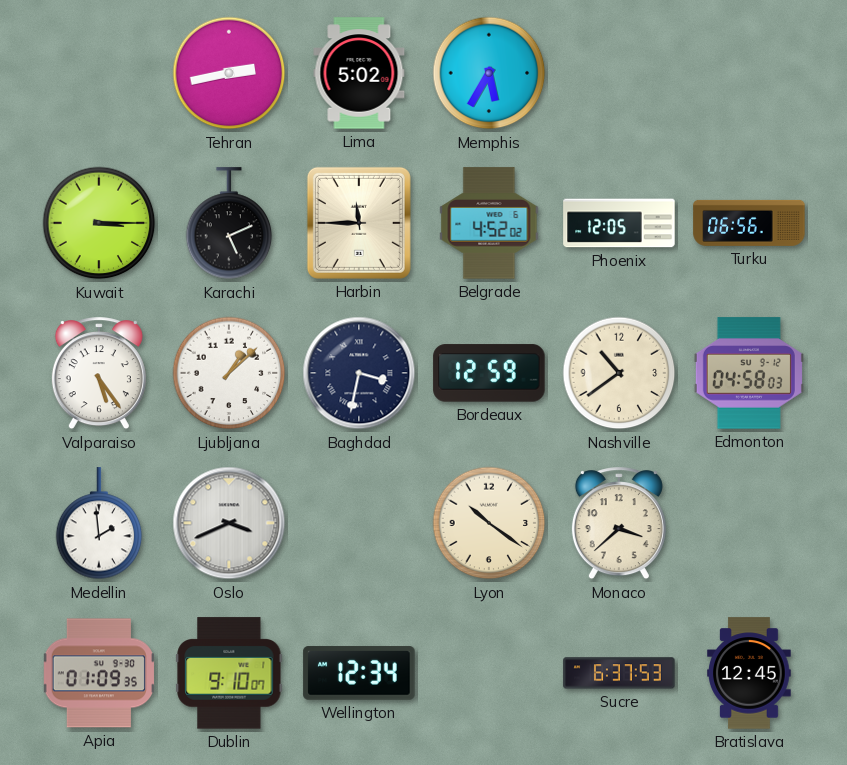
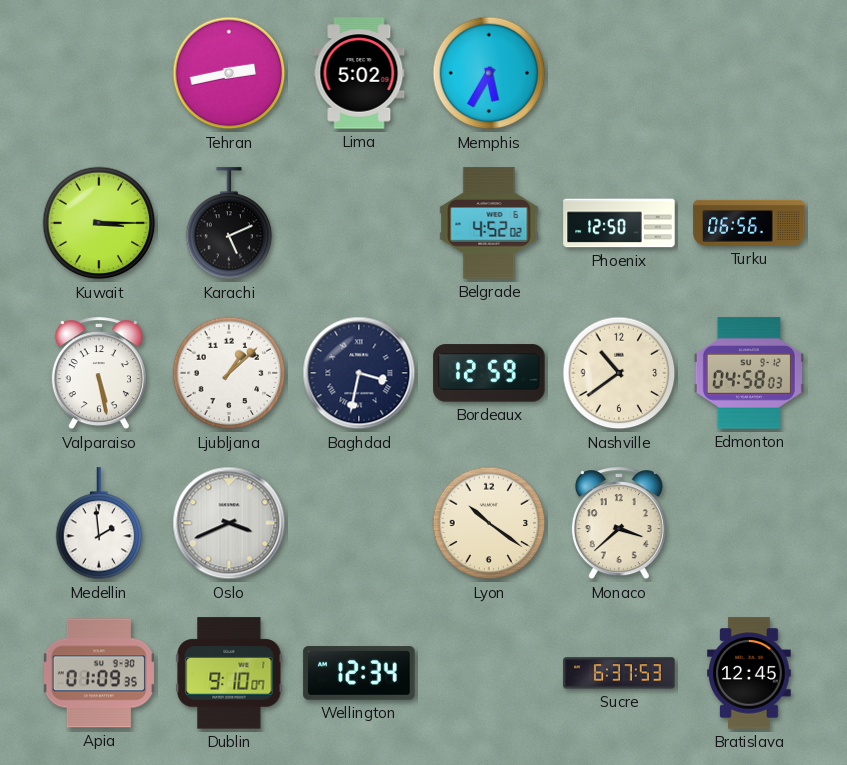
Harbin: 11:45 -> none
Phoenix: 12:05 -> 12:50
Valparaiso: 5:24 -> 5:28
